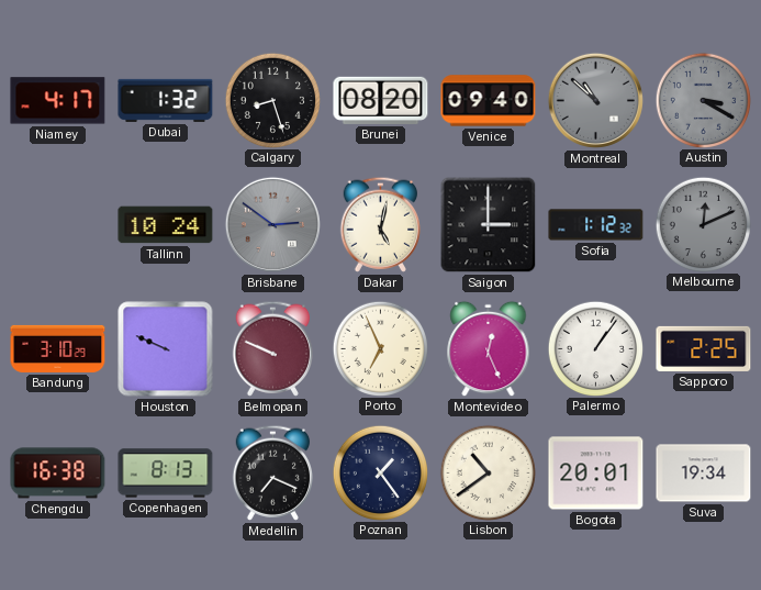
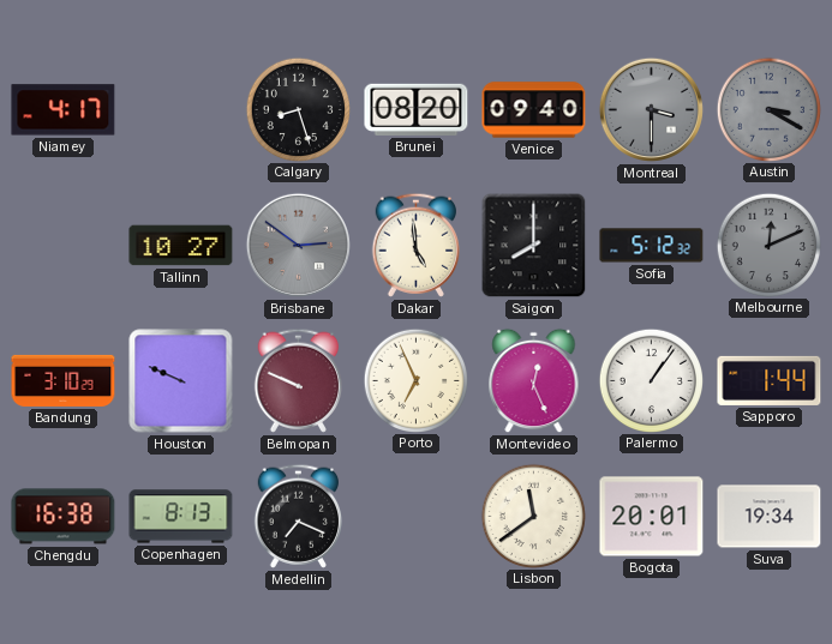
Dubai: 1:32 -> none
Montreal: 10:52 -> 3:30
Tallinn: 10:24 -> 10:27
Dakar: 5:02 -> 4:59
Saigon: 3:00 -> 8:00
Sofia: 1:12 -> 5:12
Sapporo: 2:25 -> 1:44
Poznan: 1:24 -> none
Lisbon: 10:39 -> 11:39
